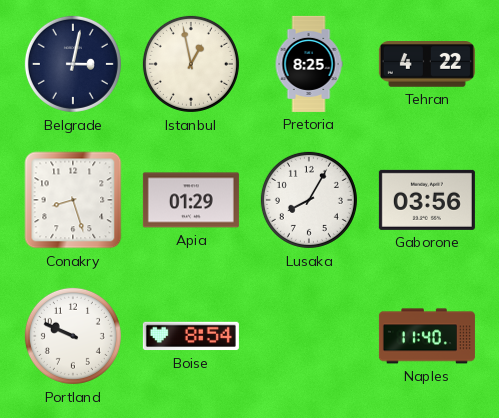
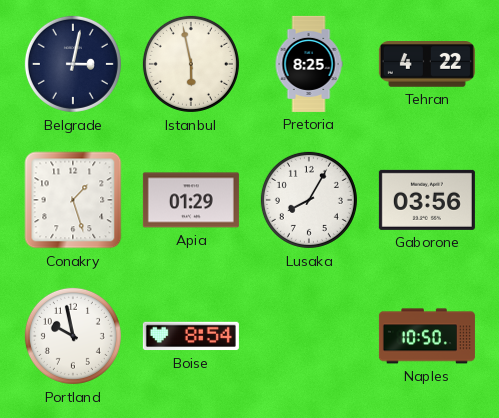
Istanbul: 12:58 -> 5:58
Conakry: 8:27 -> 1:27
Portland: 9:49 -> 9:58
Naples: 11:40 -> 10:50
